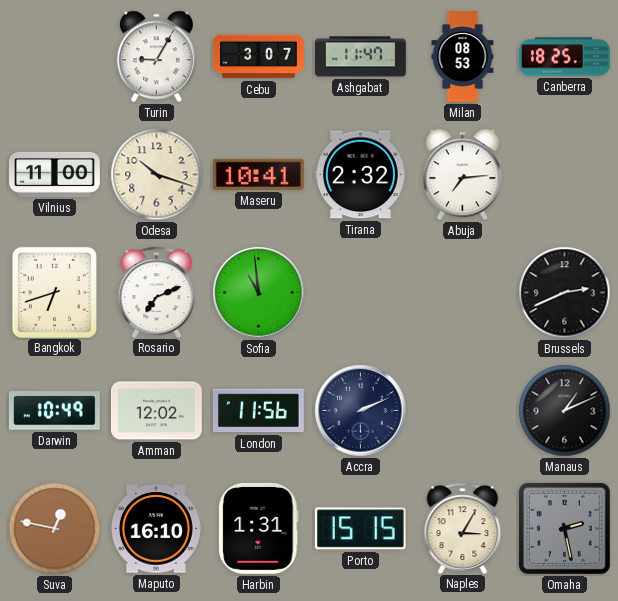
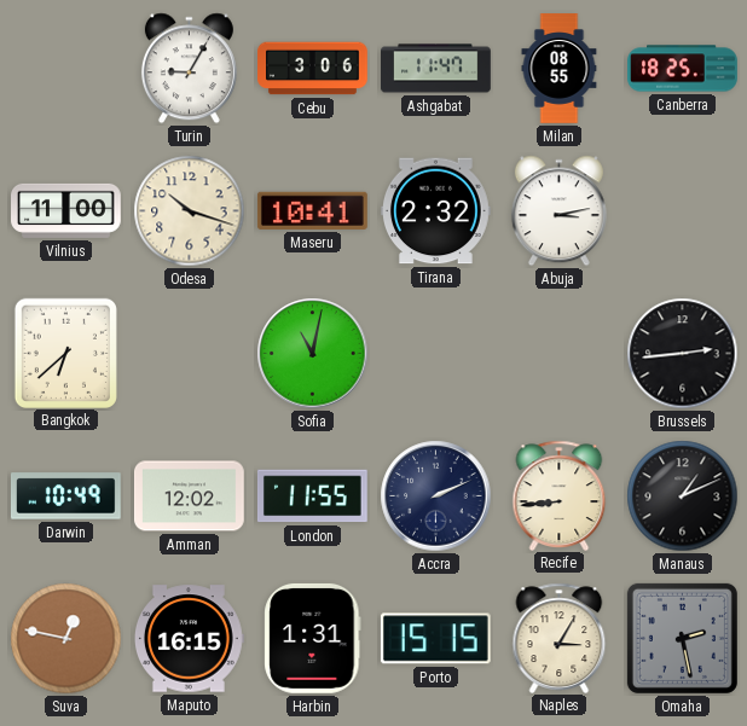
Cebu: 3:07 -> 3:06
Milan: 08:53 -> 08:55
Abuja: 7:14 -> 3:13
Bangkok: 6:42 -> 6:38
Rosario: 7:11 -> none
Sofia: 10:59 -> 11:02
Brussels: 2:41 -> 2:44
London: 11:56 -> 11:55
Recife: none -> 8:44
Maputo: 16:10 -> 16:15
